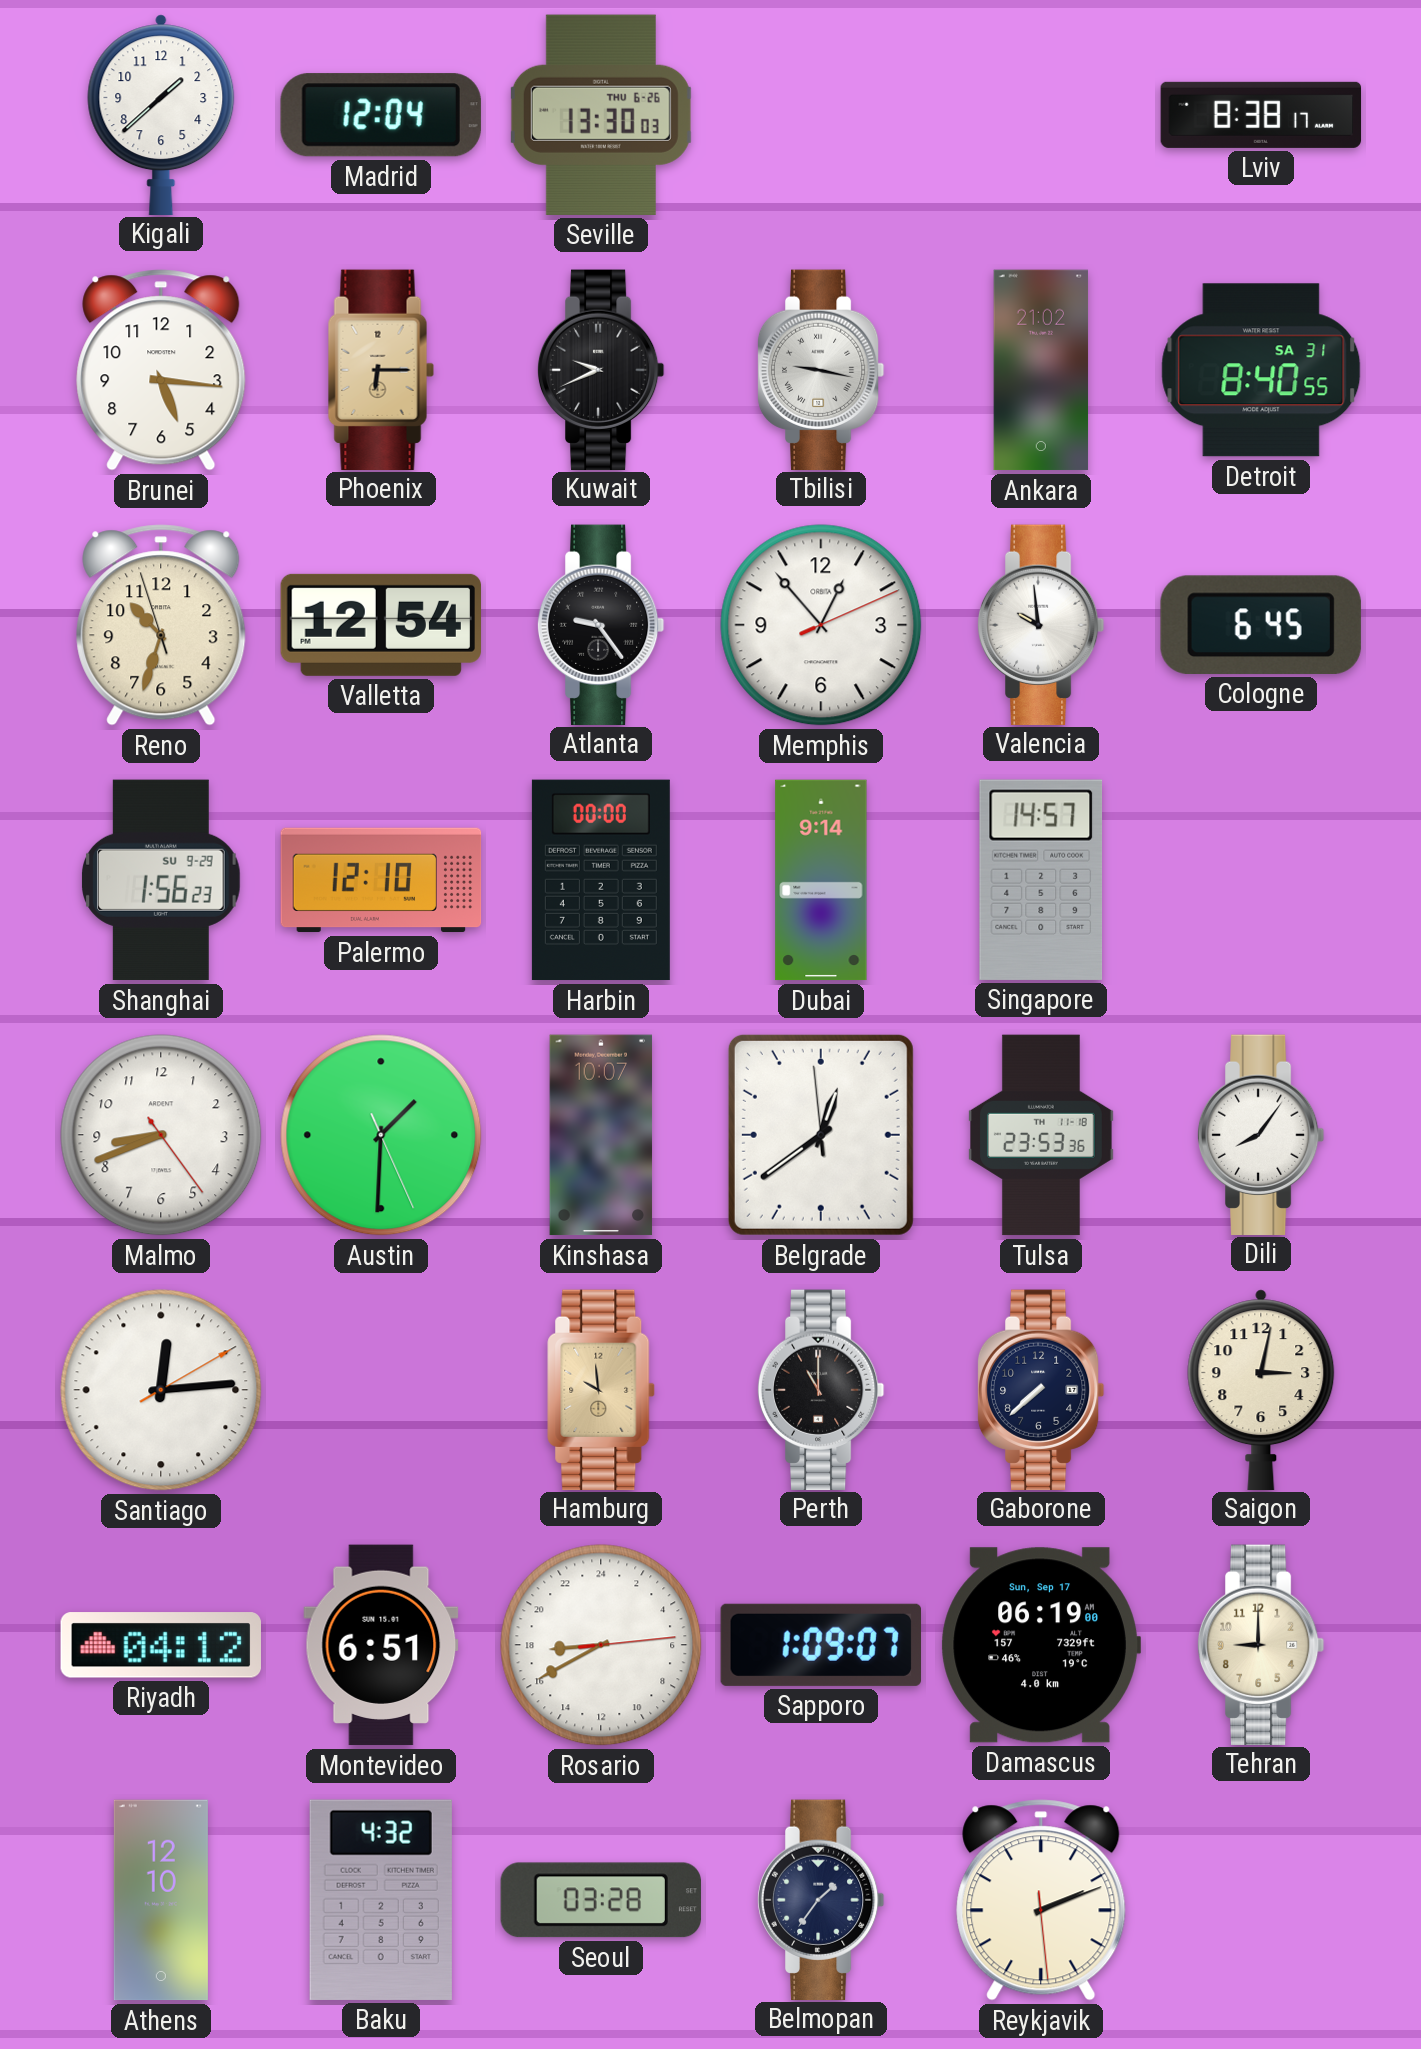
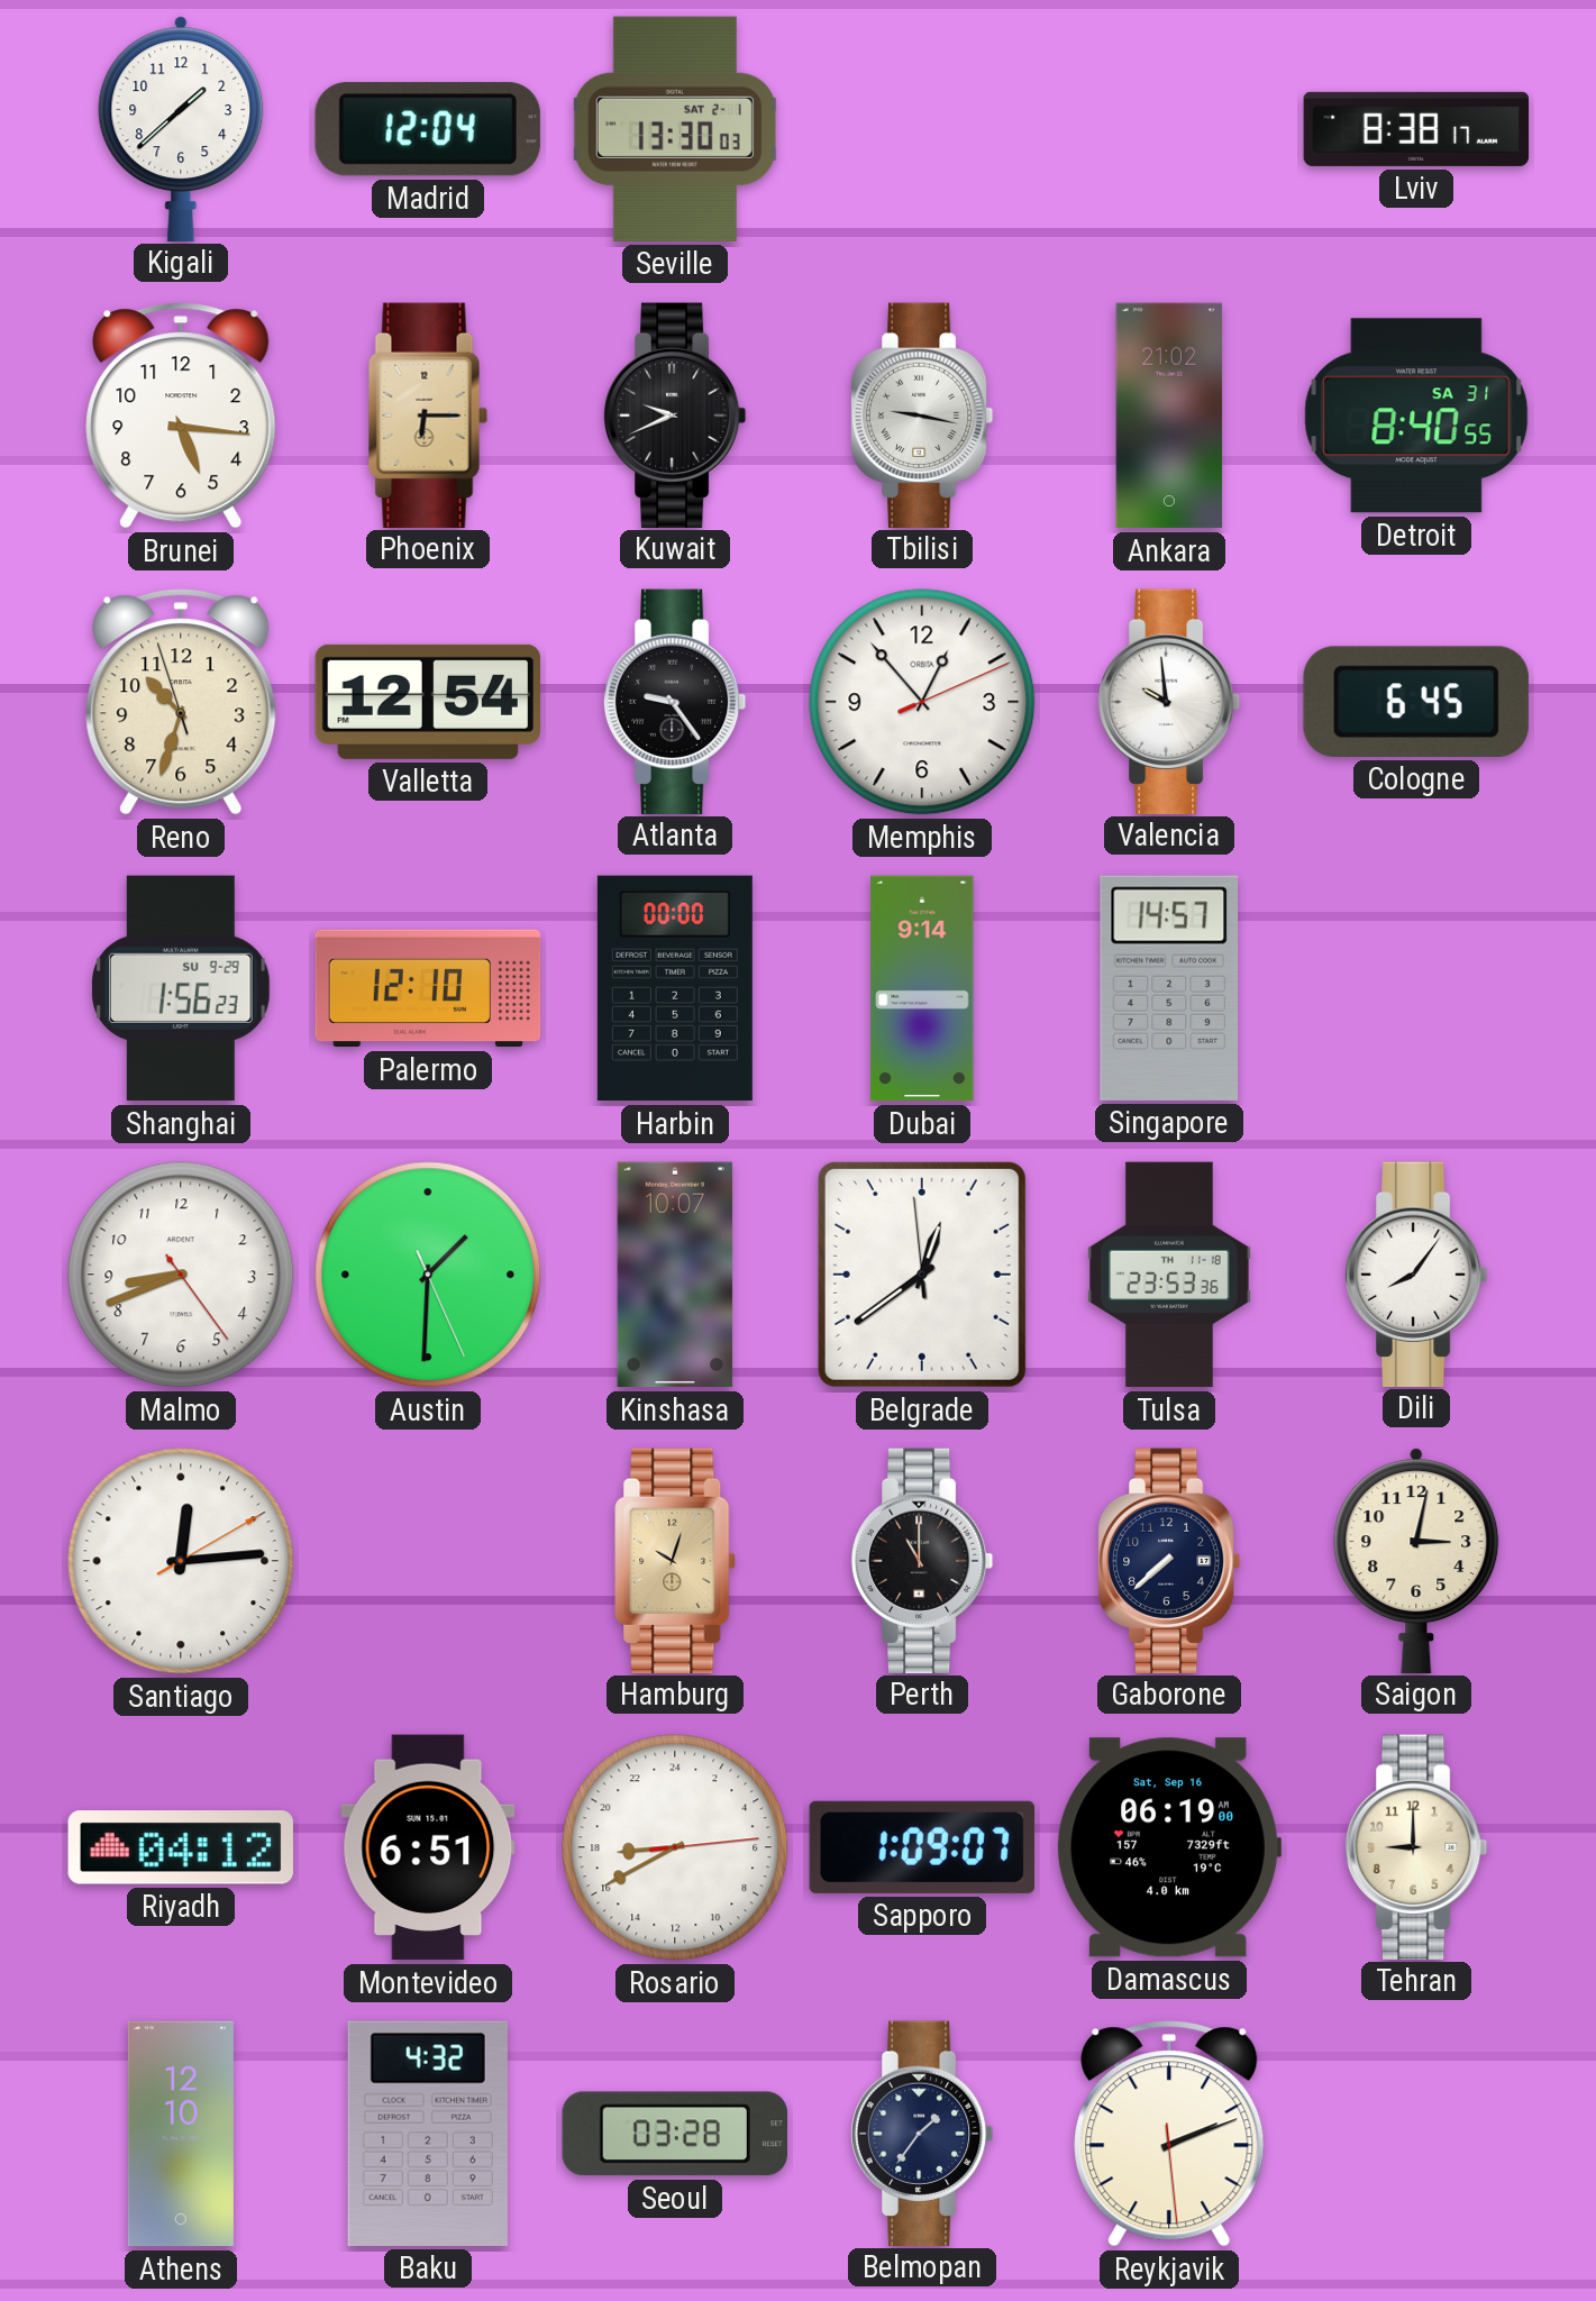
Seville date: THU 6-26 -> SAT 2-1
Hamburg: 9:59 -> 10:03
Damascus date: Sun, Sep 17 -> Sat, Sep 16
